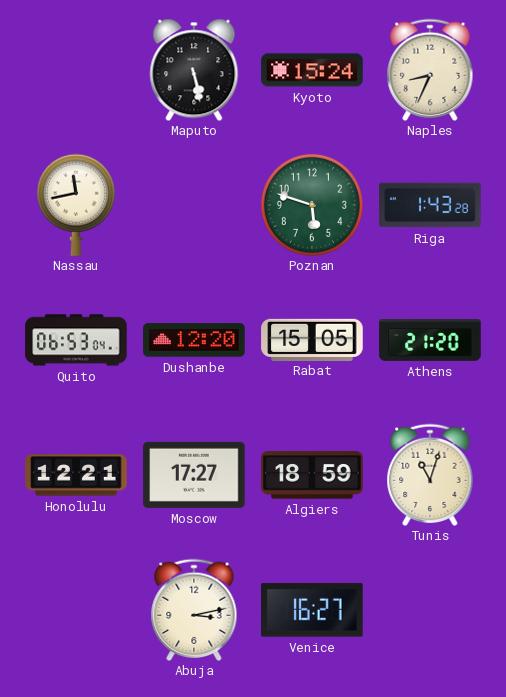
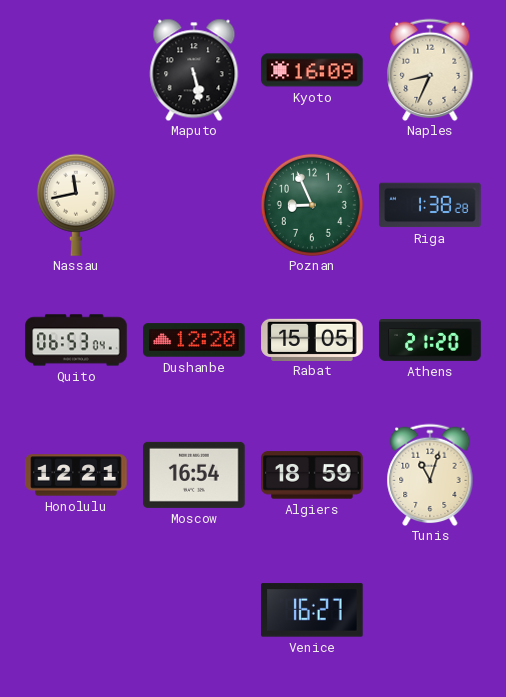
Kyoto: 15:24 -> 16:09
Poznan: 5:48 -> 8:56
Riga: 1:43 -> 1:38
Moscow: 17:27 -> 16:54
Abuja: 3:13 -> none
